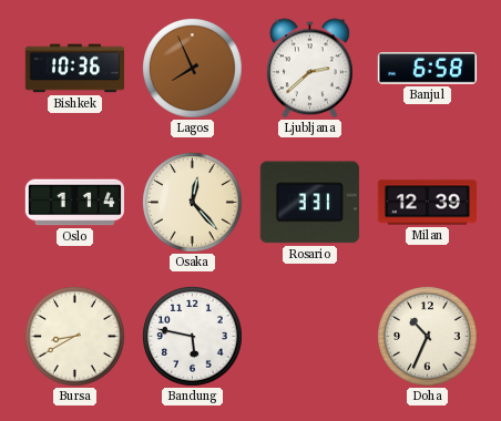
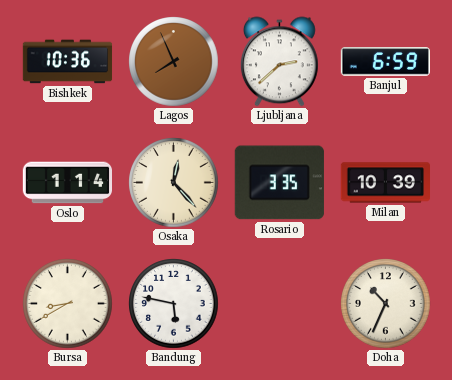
Banjul: 6:58 -> 6:59
Rosario: 3:31 -> 3:35
Milan: 12:39 -> 10:39
